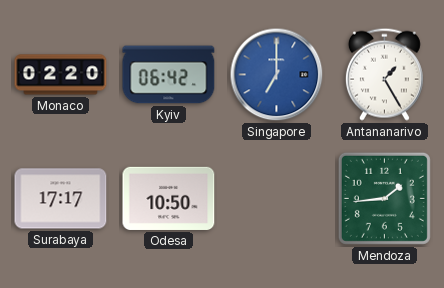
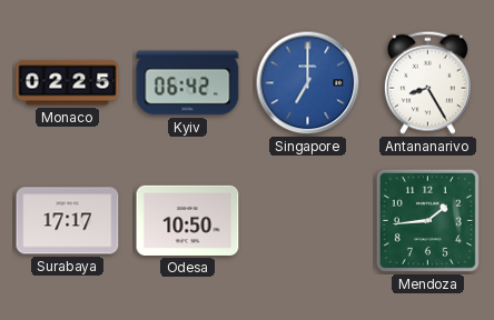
Monaco: 02:20 -> 02:25
Antananarivo: 1:25 -> 8:25
